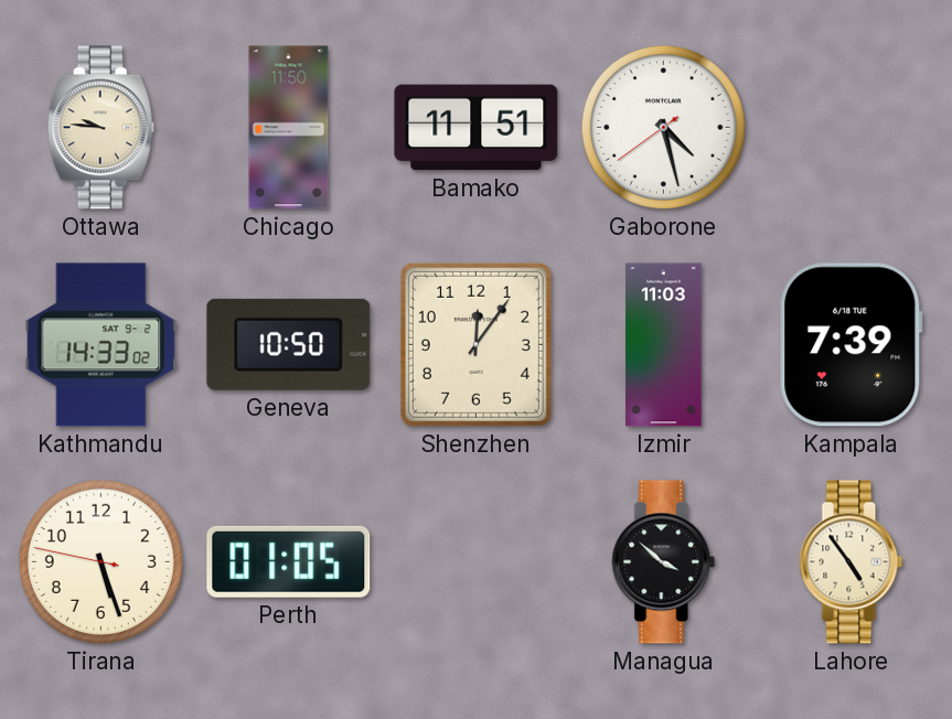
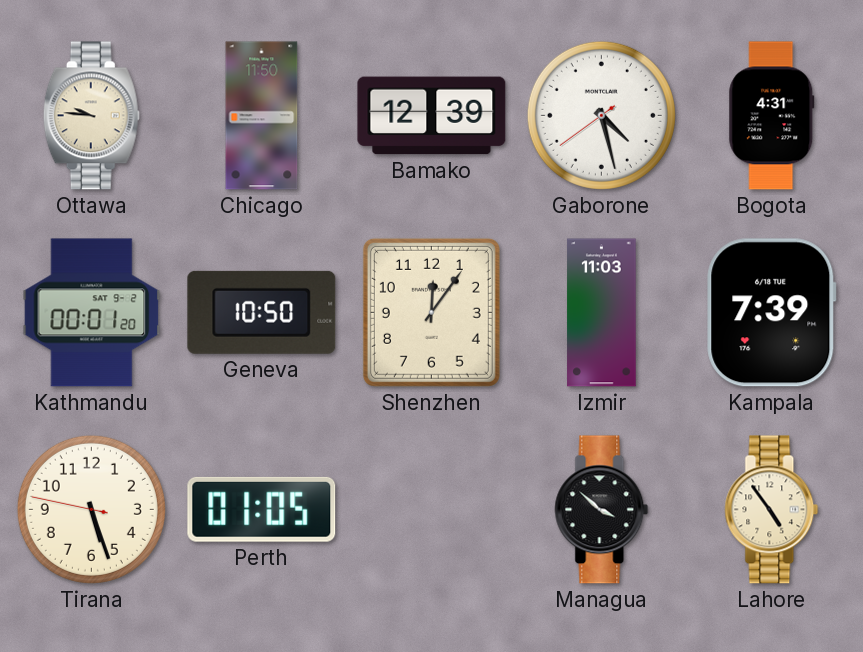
Bamako: 11:51 -> 12:39
Bogota: none -> 4:31
Kathmandu: 14:33 -> 00:01
